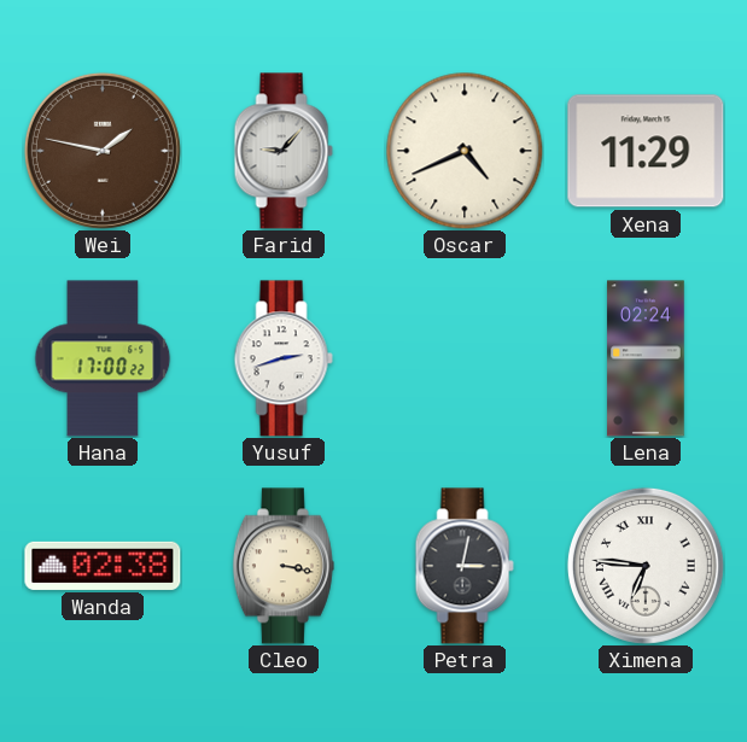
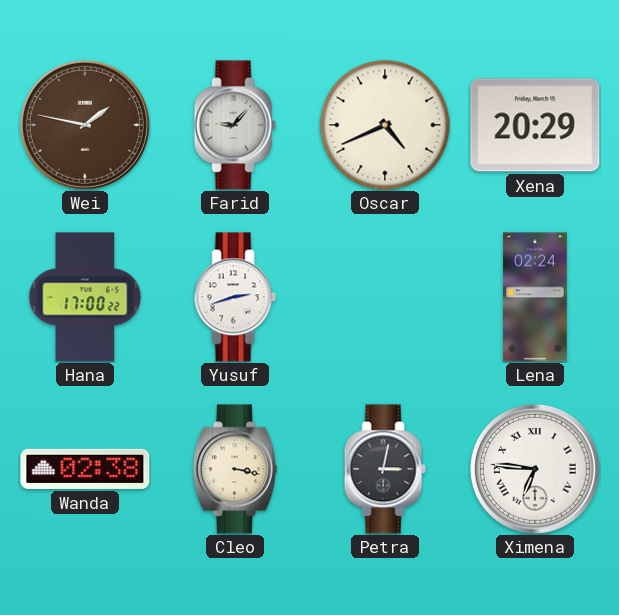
Xena: 11:29 -> 20:29
